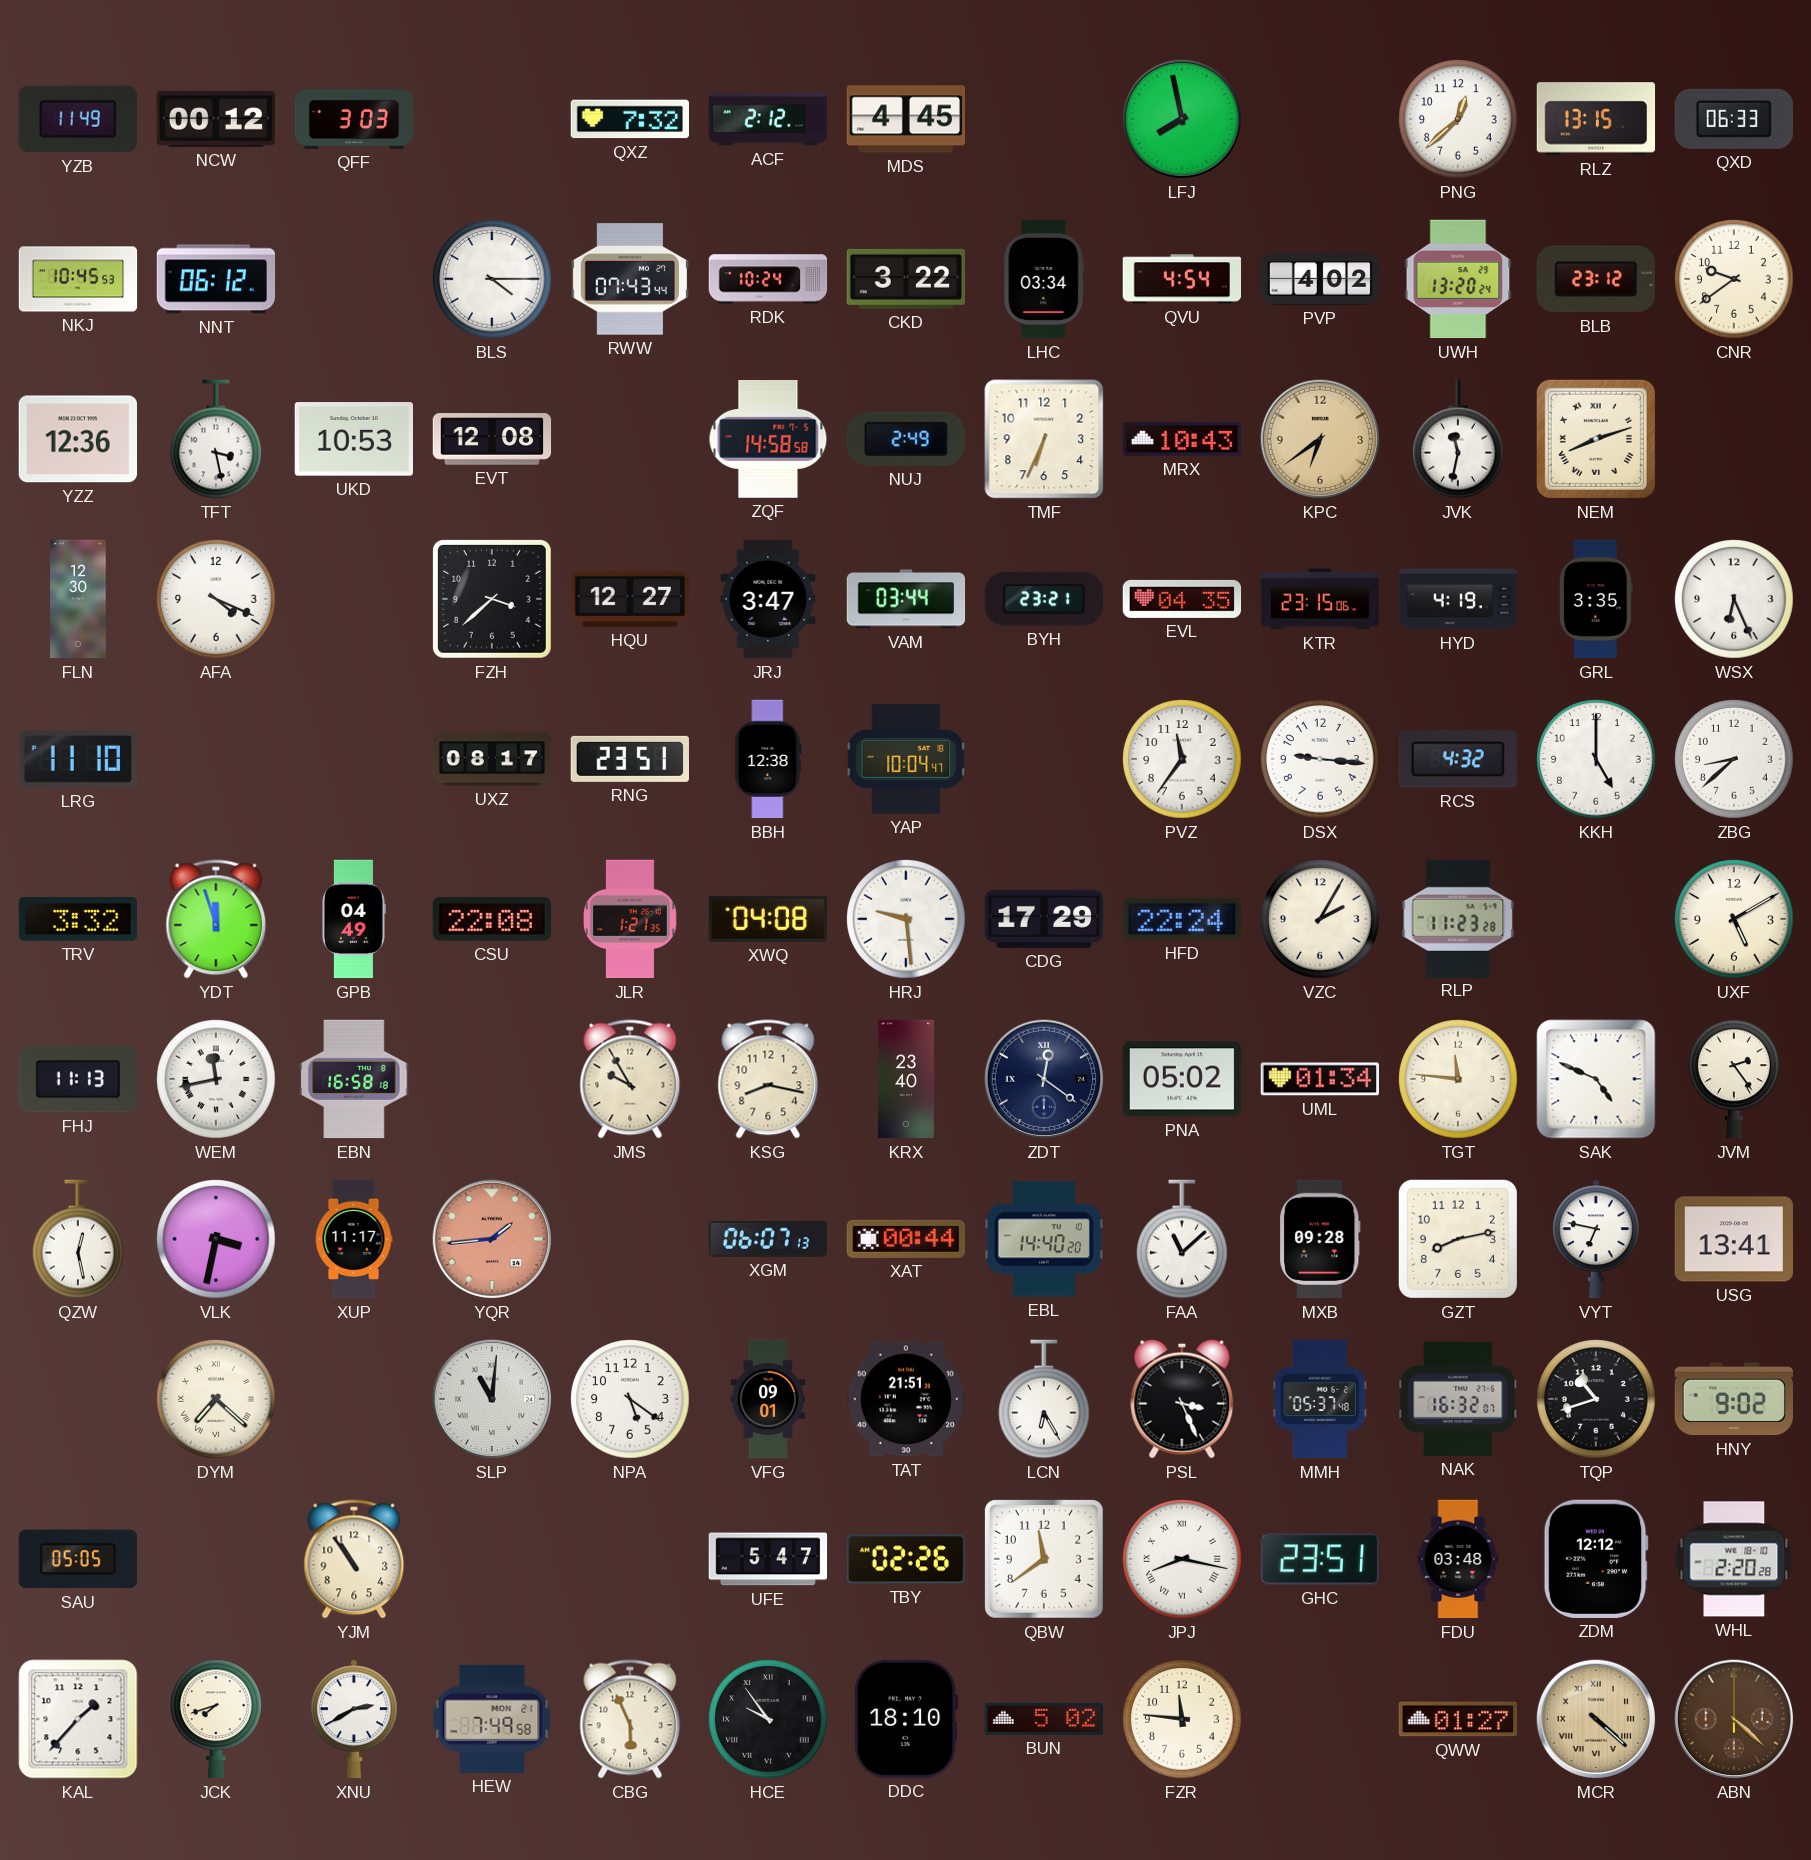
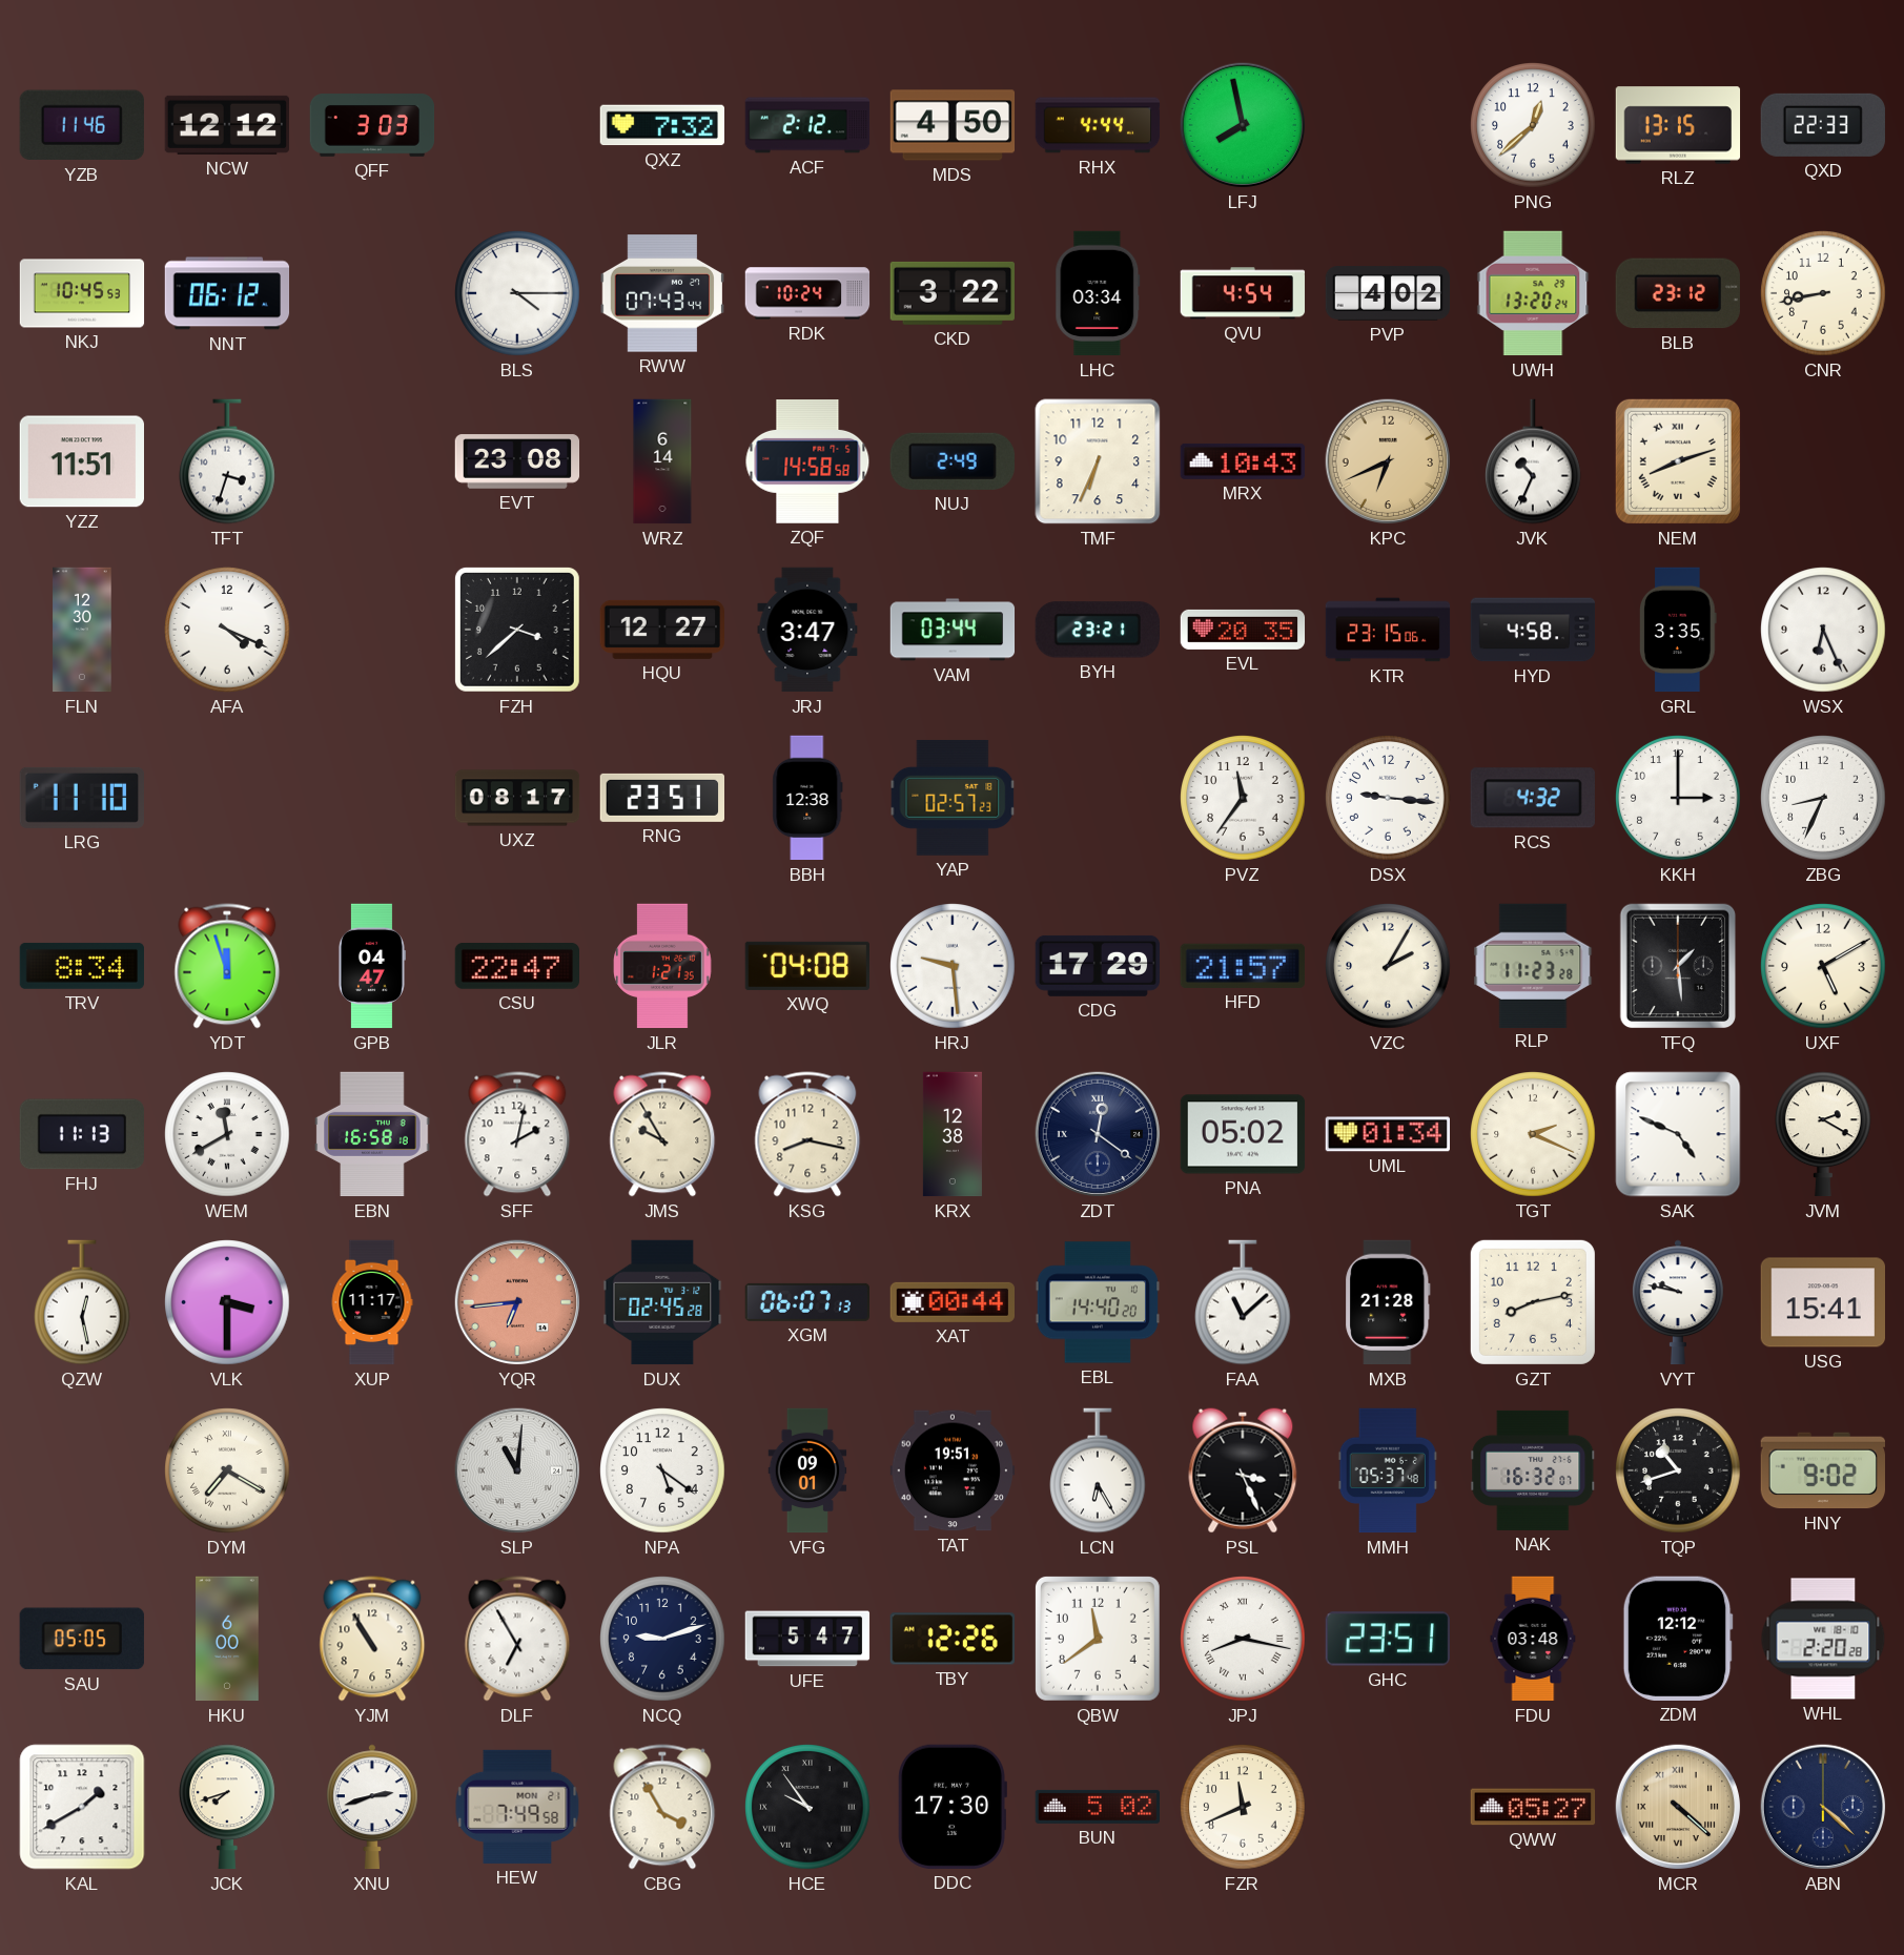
YZB: 11:49 -> 11:46
NCW: 00:12 -> 12:12
MDS: 4:45 -> 4:50
RHX: none -> 4:44
QXD: 06:33 -> 22:33
CNR: 9:39 -> 8:43
YZZ: 12:36 -> 11:51
TFT: 3:28 -> 3:33
UKD: 10:53 -> none
EVT: 12:08 -> 23:08
WRZ: none -> 6:14
KPC: 6:39 -> 6:41
JVK: 11:32 -> 10:34
EVL: 04:35 -> 20:35
HYD: 4:19 -> 4:58
YAP: 10:04 -> 02:57
KKH: 5:00 -> 3:00
ZBG: 8:38 -> 8:34
TRV: 3:32 -> 8:34
GPB: 04:49 -> 04:47
CSU: 22:08 -> 22:47
HFD: 22:24 -> 21:57
TFQ: none -> 1:29
WEM: 11:43 -> 11:40
SFF: none -> 2:02
KRX: 23:40 -> 12:38
TGT: 11:46 -> 2:19
JVM: 2:24 -> 2:20
VLK: 3:32 -> 3:30
YQR: 1:44 -> 6:44
DUX: none -> 02:45
MXB: 09:28 -> 21:28
VYT: 6:47 -> 9:47
USG: 13:41 -> 15:41
DYM: 7:22 -> 7:20
TAT: 21:51 -> 19:51
HKU: none -> 6:00
YJM: 10:54 -> 10:55
DLF: none -> 6:55
NCQ: none -> 9:12
TBY: 02:26 -> 12:26
KAL: 1:37 -> 1:40
XNU: 2:40 -> 2:42
CBG: 5:56 -> 3:55
DDC: 18:10 -> 17:30
FZR: 11:46 -> 11:41
QWW: 01:27 -> 05:27
ABN dial: brown -> navy
